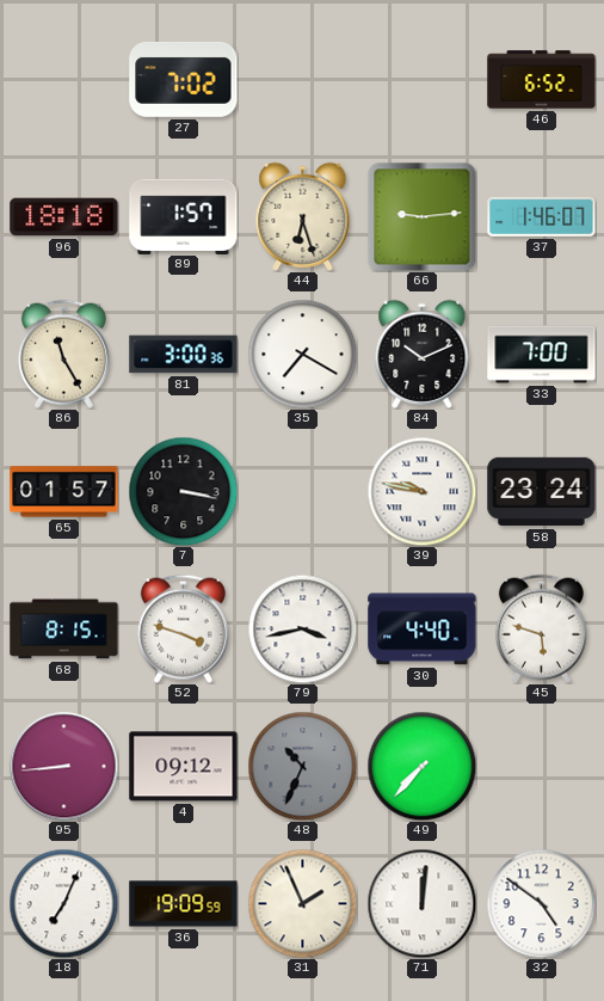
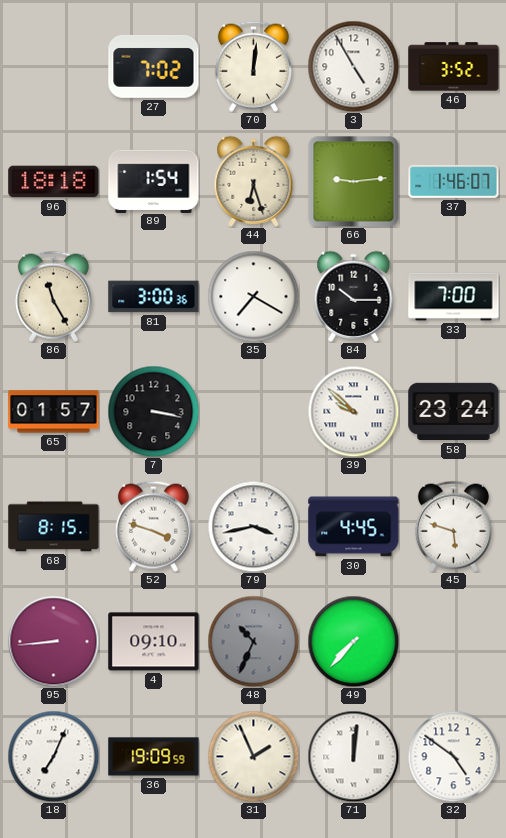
70: none -> 12:01
3: none -> 4:55
46: 6:52 -> 3:52
89: 1:57 -> 1:54
84: 10:11 -> 10:15
39: 9:47 -> 9:52
30: 4:40 -> 4:45
4: 09:12 -> 09:10
